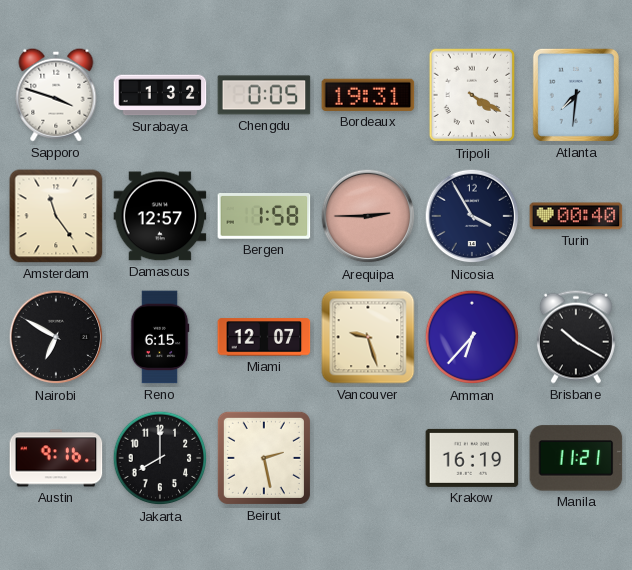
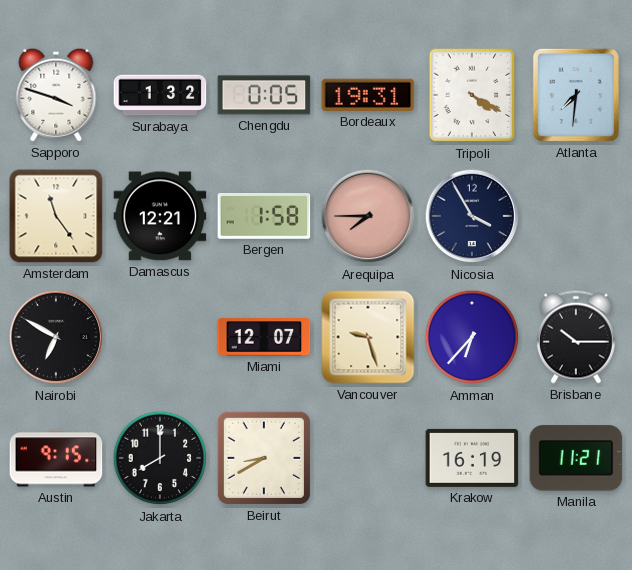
Damascus: 12:57 -> 12:21
Arequipa: 2:45 -> 7:45
Turin: 00:40 -> none
Reno: 6:15 -> none
Brisbane: 10:20 -> 10:15
Austin: 9:16 -> 9:15
Beirut: 2:28 -> 8:40
